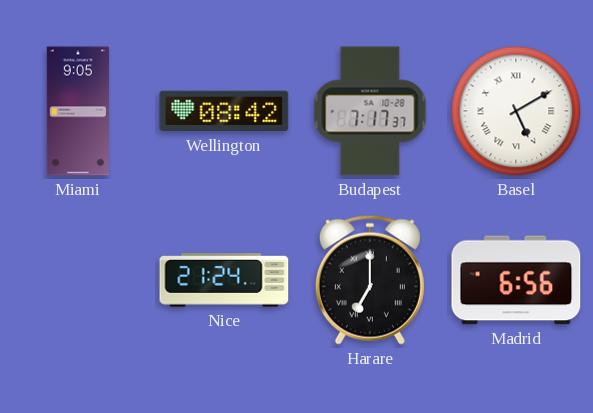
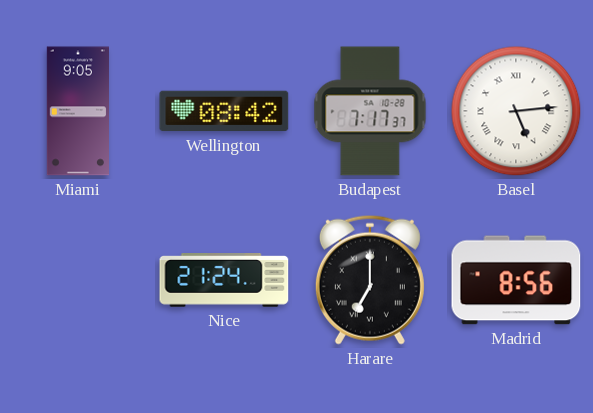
Basel: 5:10 -> 5:14
Madrid: 6:56 -> 8:56
